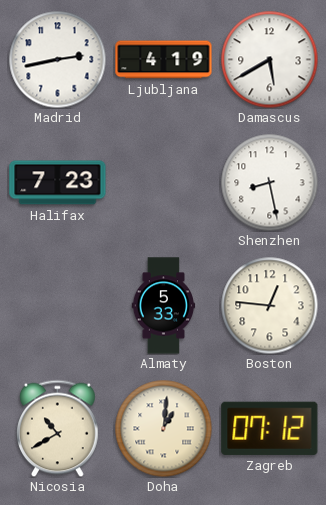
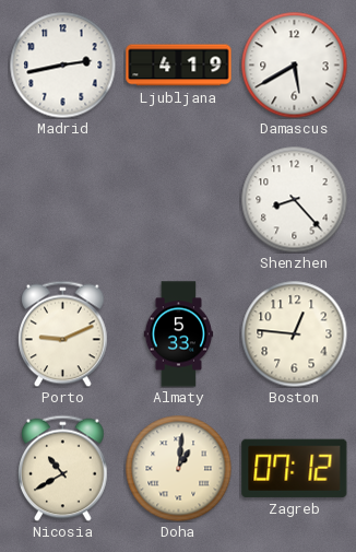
Halifax: 7:23 -> none
Shenzhen: 8:28 -> 8:23
Porto: none -> 9:11
